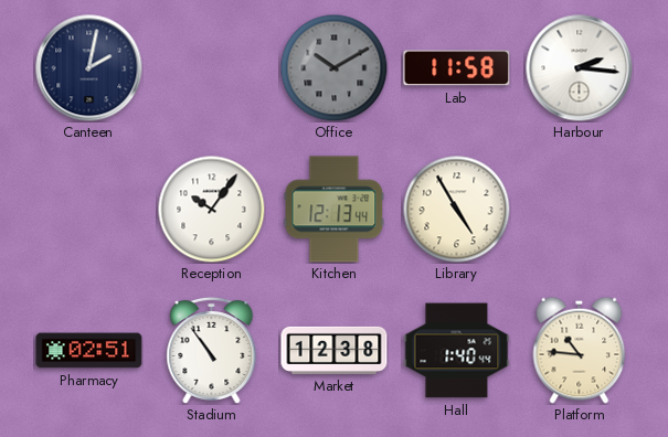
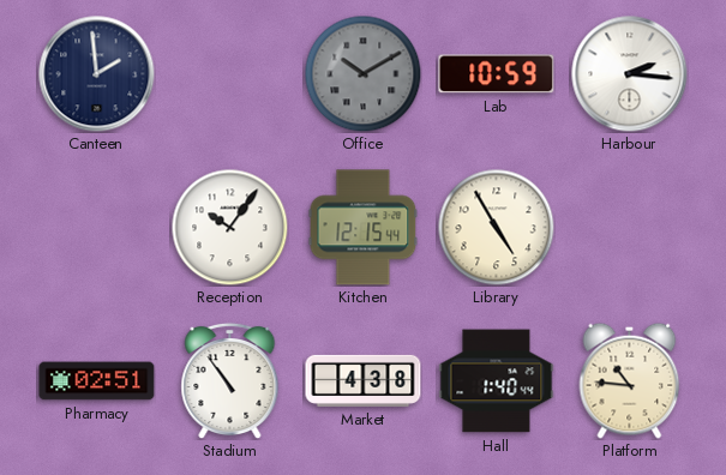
Canteen: 2:02 -> 1:59
Lab: 11:58 -> 10:59
Kitchen: 12:13 -> 12:15
Market: 12:38 -> 4:38
